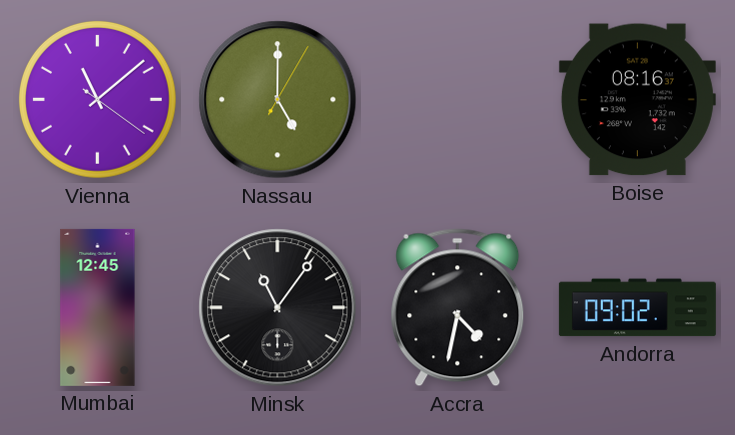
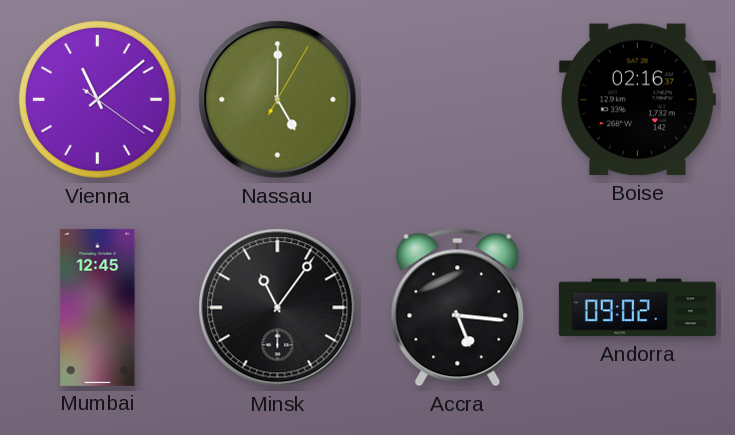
Boise: 08:16 -> 02:16
Accra: 4:32 -> 5:16
